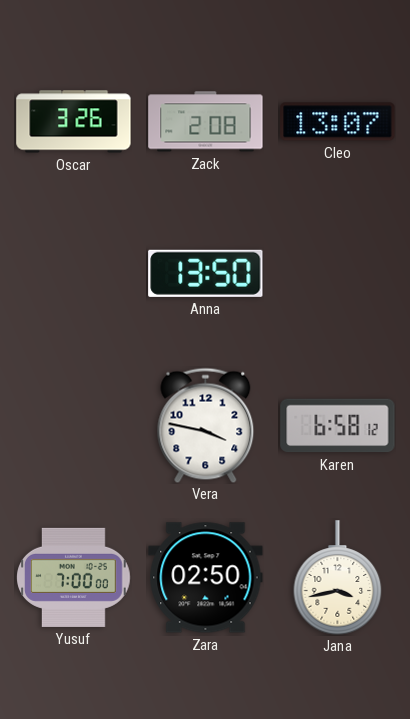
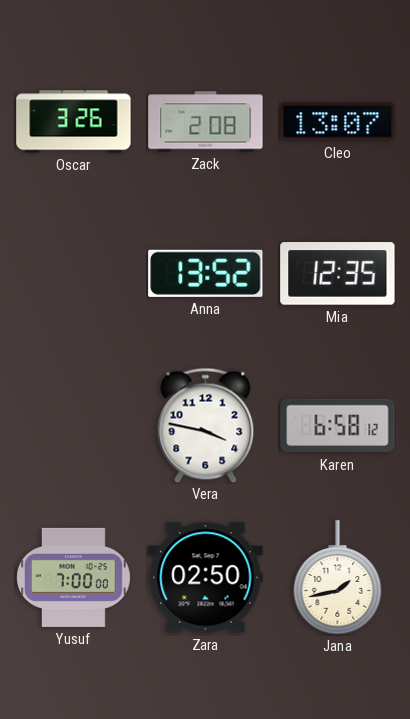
Anna: 13:50 -> 13:52
Mia: none -> 12:35
Jana: 3:43 -> 1:43
